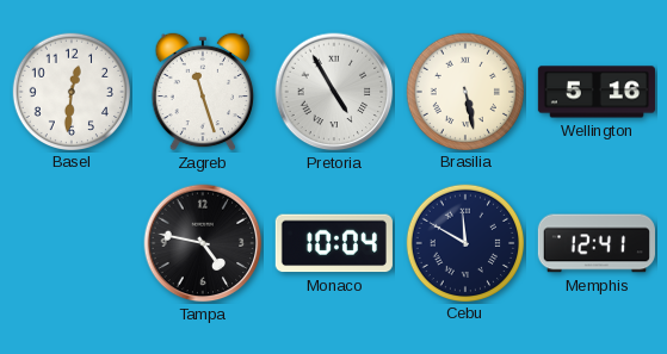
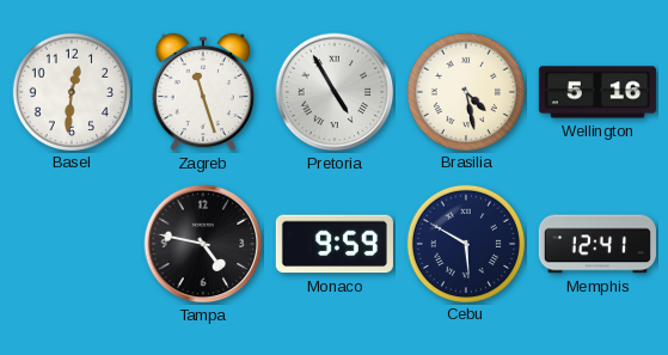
Brasilia: 5:28 -> 4:28
Monaco: 10:04 -> 9:59
Cebu: 11:50 -> 5:50
